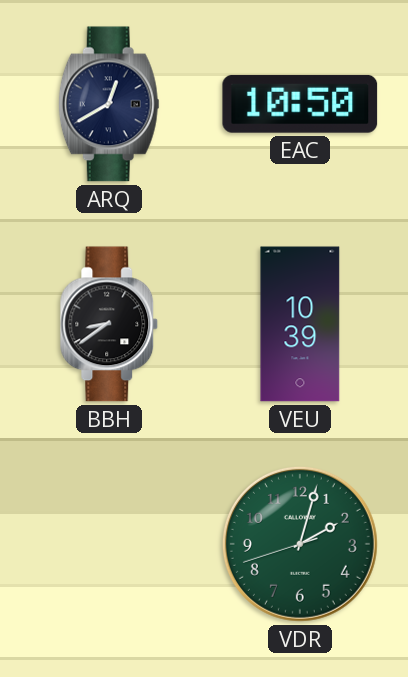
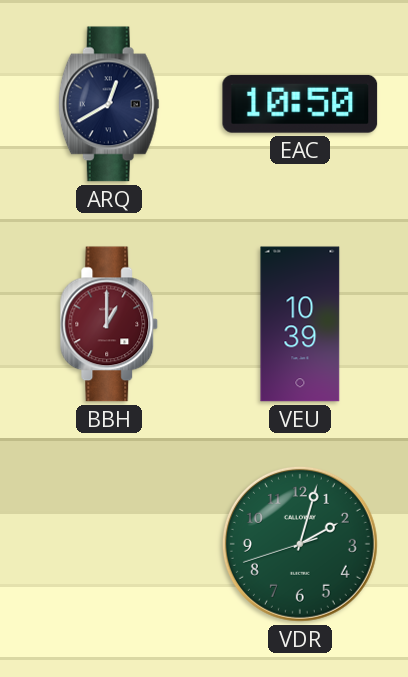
BBH: 8:39 -> 1:00
BBH dial: black -> burgundy
